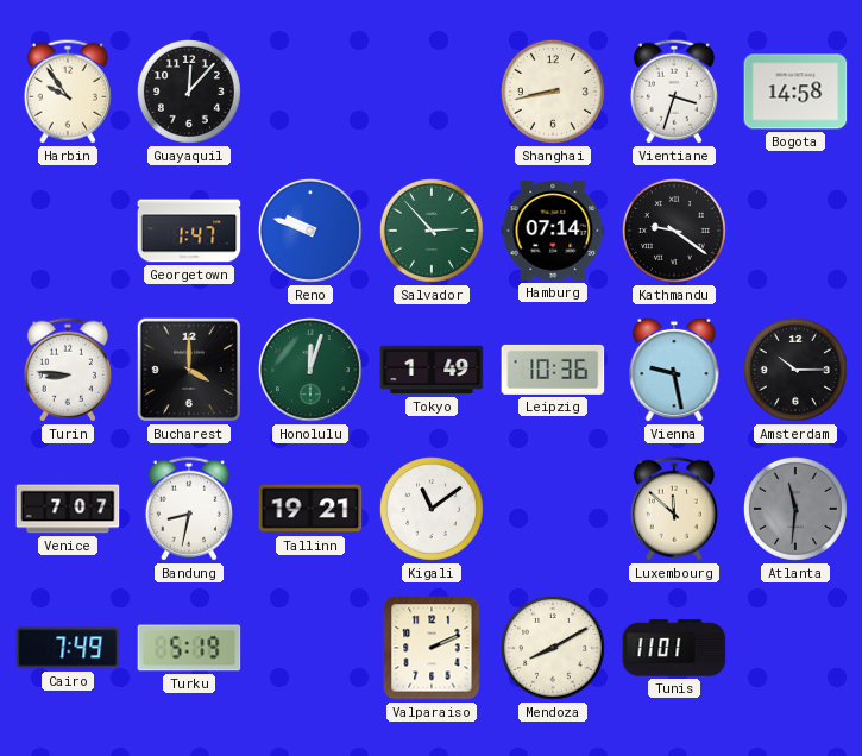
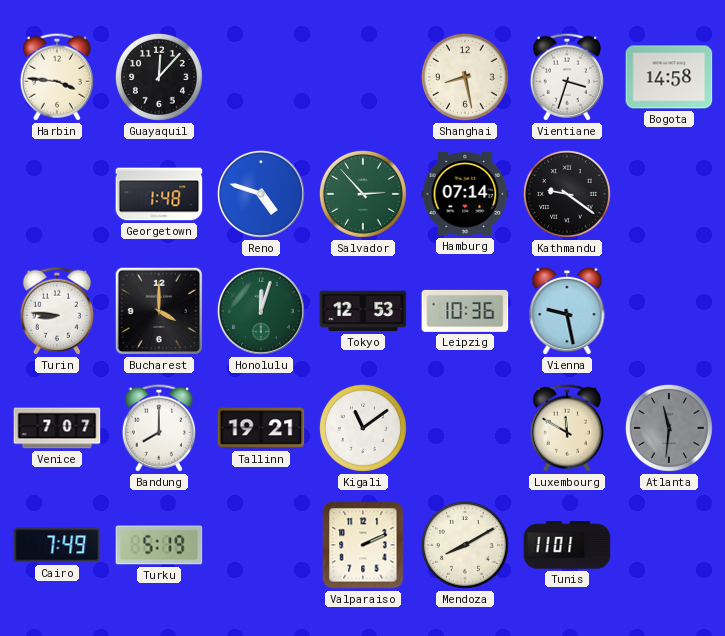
Harbin: 9:54 -> 3:46
Shanghai: 8:43 -> 8:28
Georgetown: 1:47 -> 1:48
Reno: 9:48 -> 4:48
Tokyo: 1:49 -> 12:53
Amsterdam: 10:15 -> none
Bandung: 8:32 -> 8:00
Luxembourg: 11:52 -> 11:50
